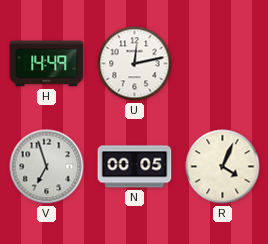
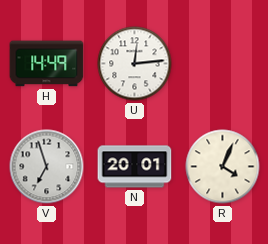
U: 12:13 -> 12:14
N: 00:05 -> 20:01
